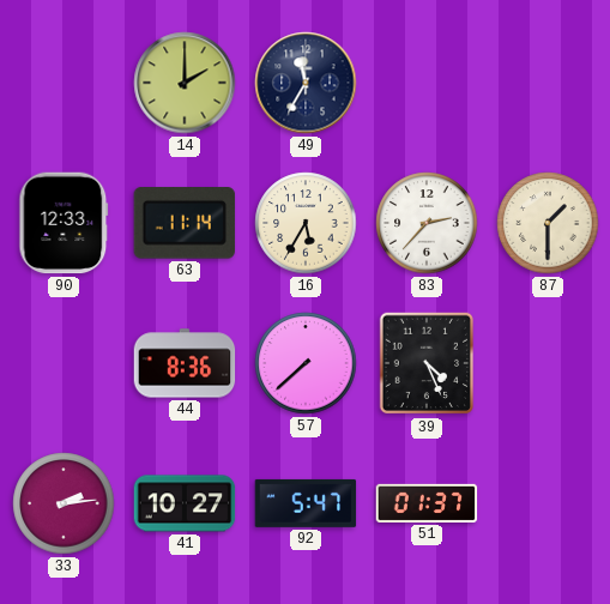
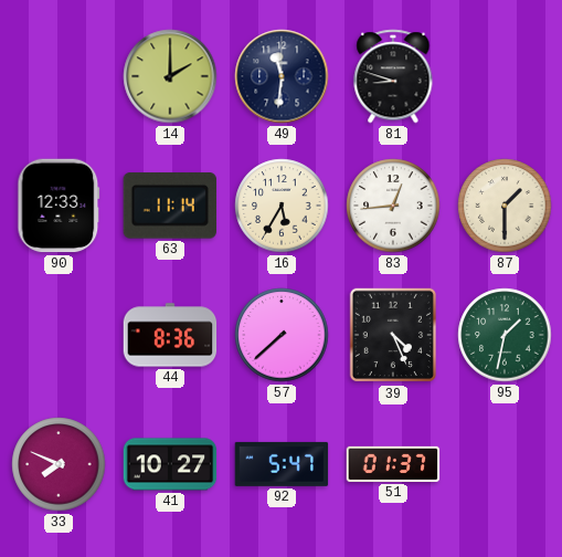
49: 11:35 -> 11:31
81: none -> 8:48
83: 2:37 -> 12:44
95: none -> 1:32
33: 2:14 -> 7:49
